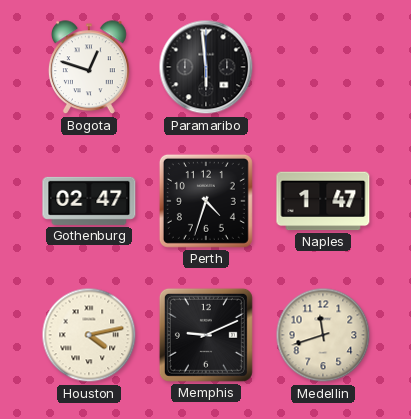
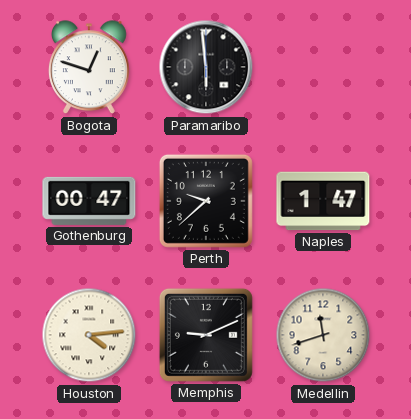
Gothenburg: 02:47 -> 00:47
Perth: 4:33 -> 9:38
Houston: 4:13 -> 4:14
